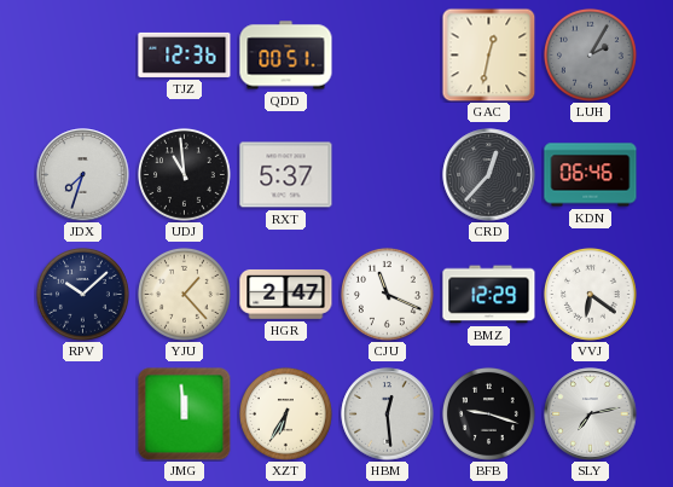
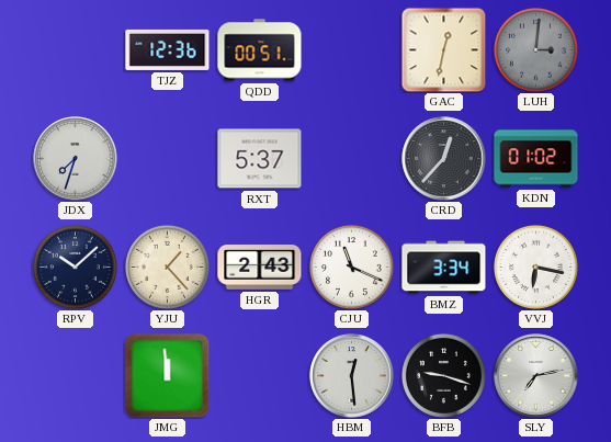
LUH: 2:05 -> 3:01
UDJ: 10:59 -> none
KDN: 06:46 -> 01:02
HGR: 2:47 -> 2:43
BMZ: 12:29 -> 3:34
VVJ: 6:21 -> 6:17
XZT: 6:35 -> none
